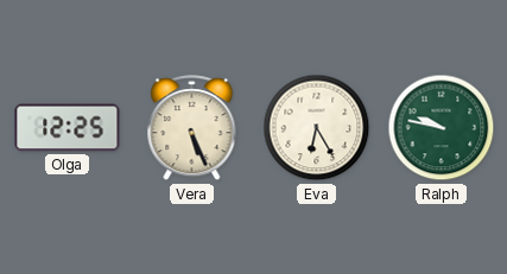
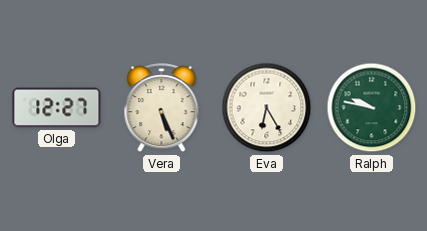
Olga: 12:25 -> 12:27
